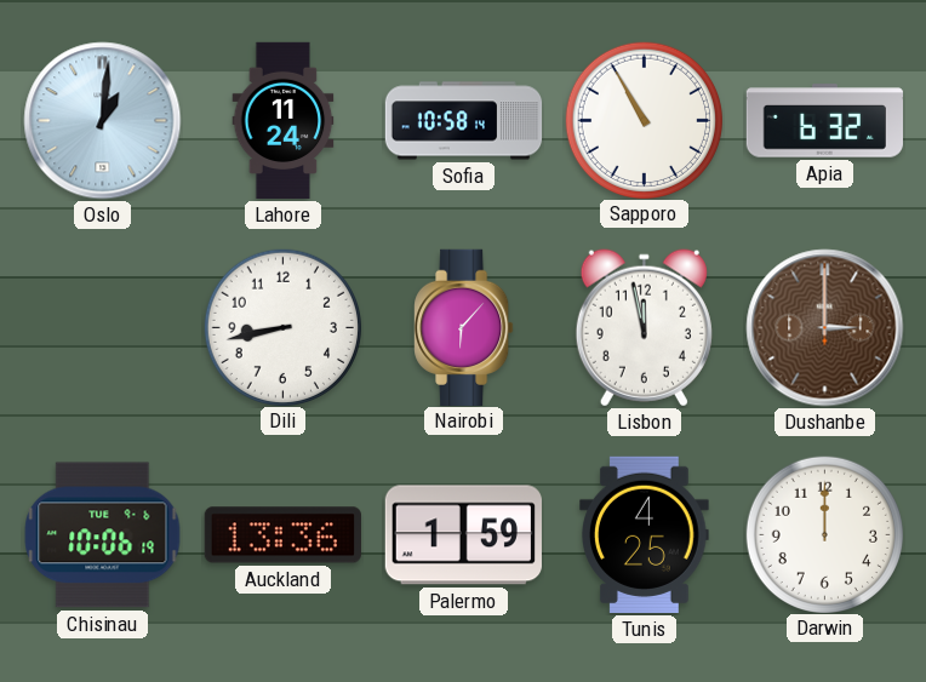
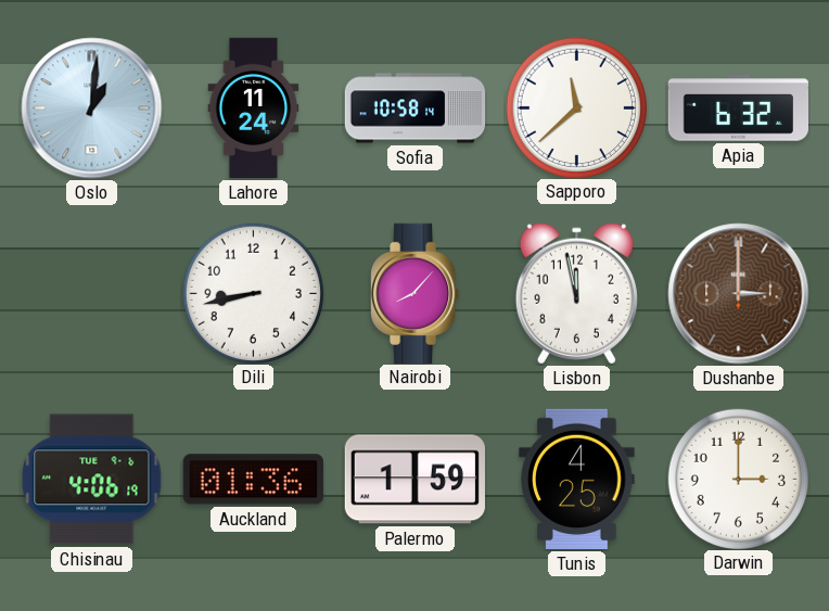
Sapporo: 10:55 -> 11:38
Nairobi: 6:07 -> 8:07
Chisinau: 10:06 -> 4:06
Auckland: 13:36 -> 01:36
Darwin: 12:00 -> 3:00
